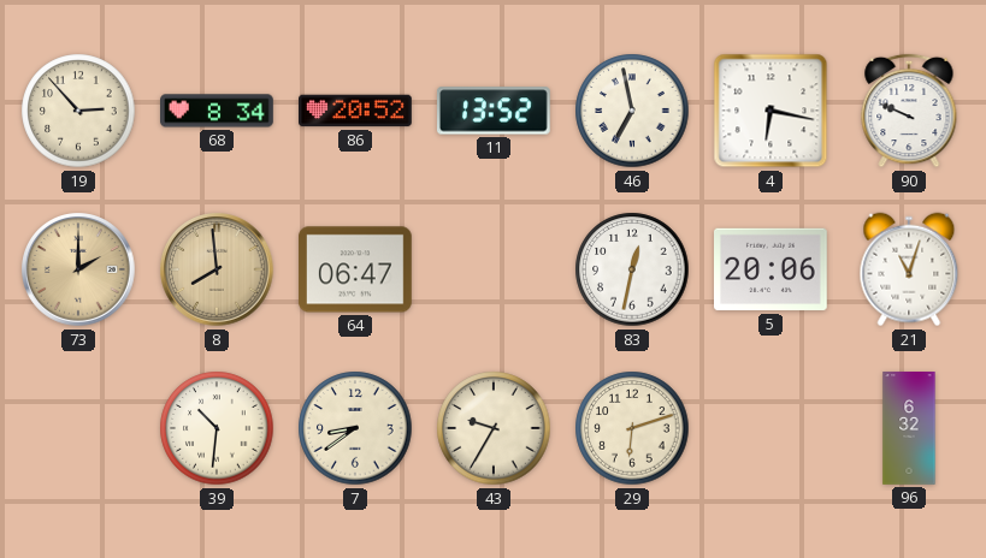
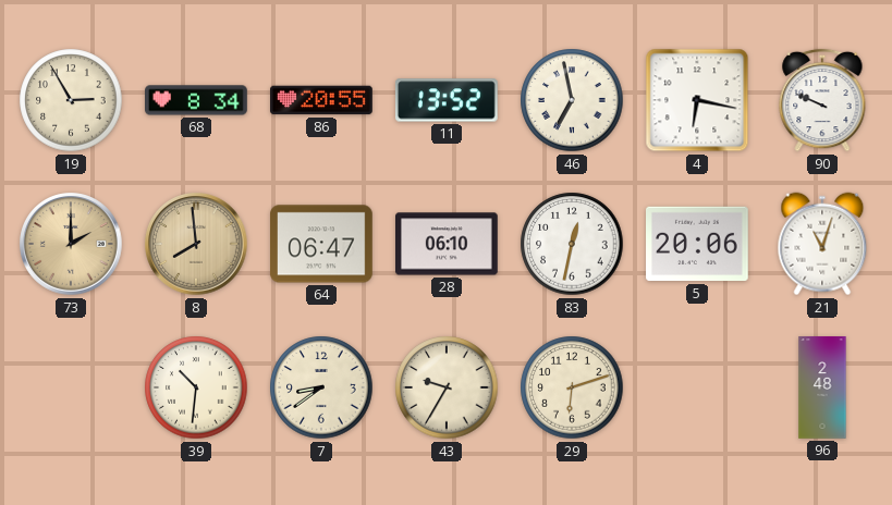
19: 2:53 -> 2:55
86: 20:52 -> 20:55
28: none -> 06:10
96: 6:32 -> 2:48
